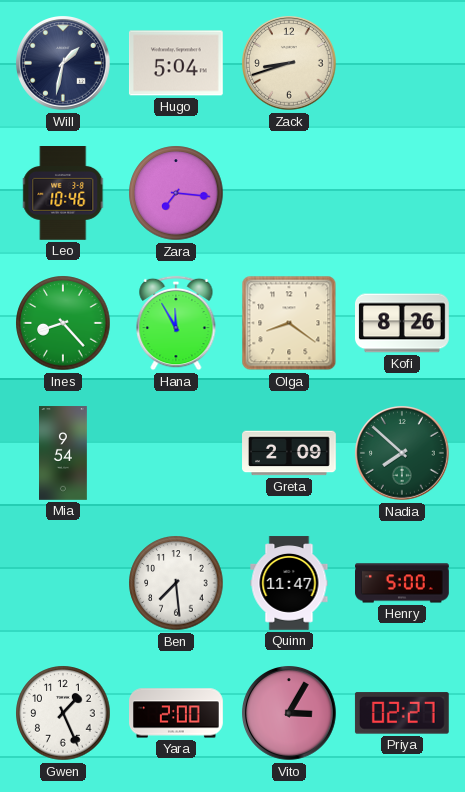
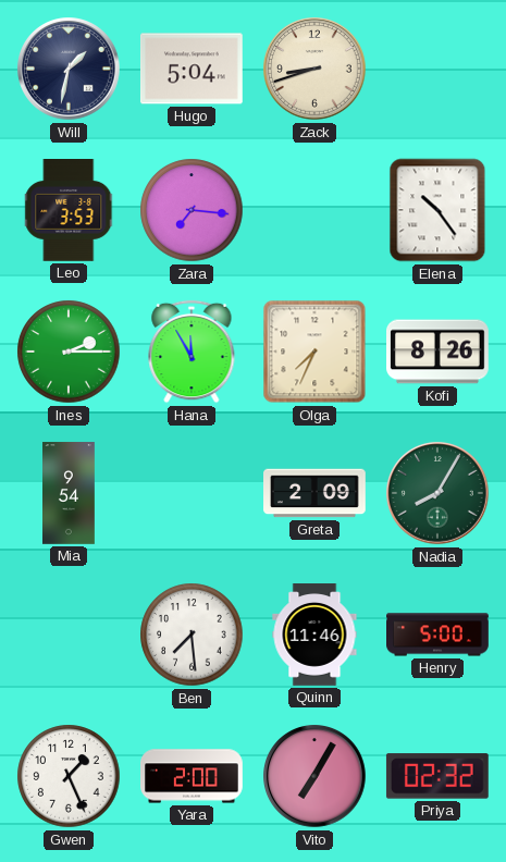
Leo: 10:46 -> 3:53
Elena: none -> 10:24
Ines: 8:23 -> 2:15
Olga: 8:21 -> 7:34
Nadia: 7:52 -> 8:05
Quinn: 11:47 -> 11:46
Vito: 3:05 -> 7:05
Priya: 02:27 -> 02:32
